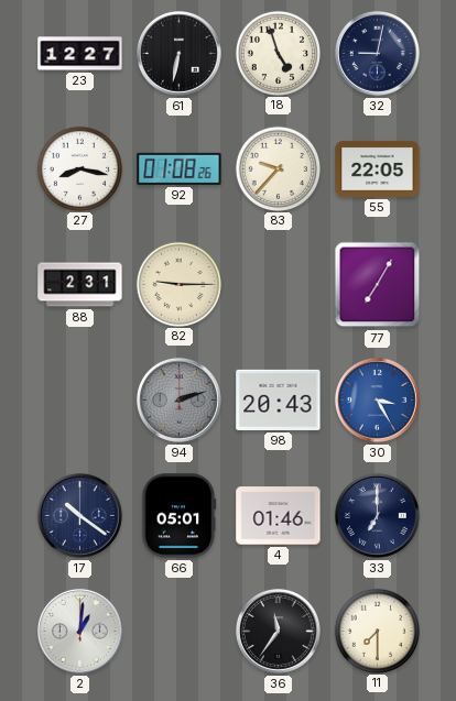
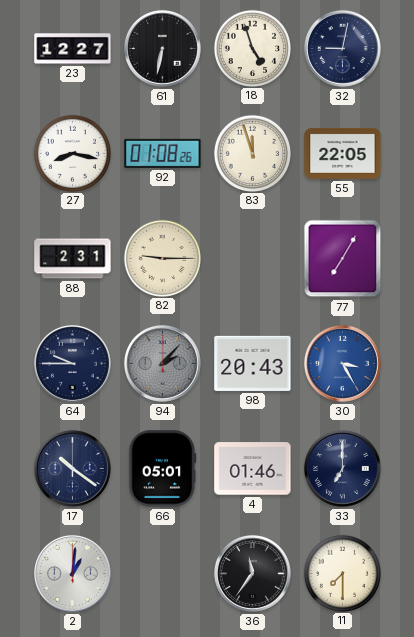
83: 9:37 -> 11:57
64: none -> 9:45
94: 2:12 -> 2:07
